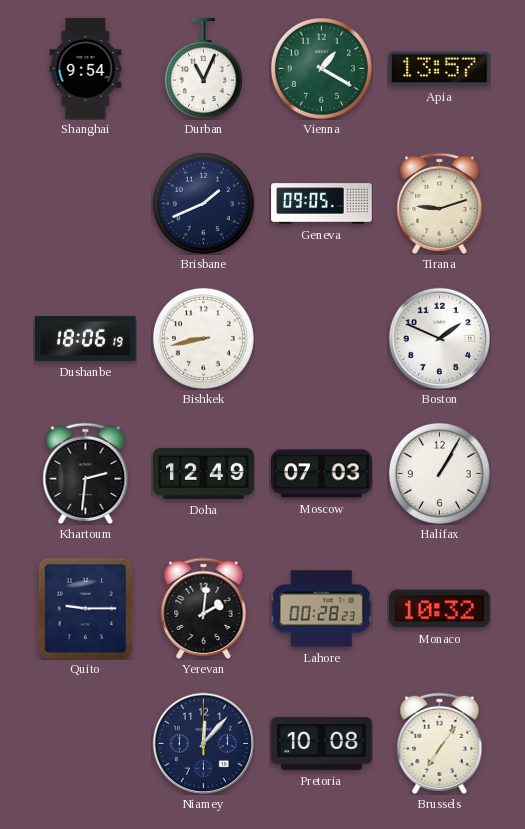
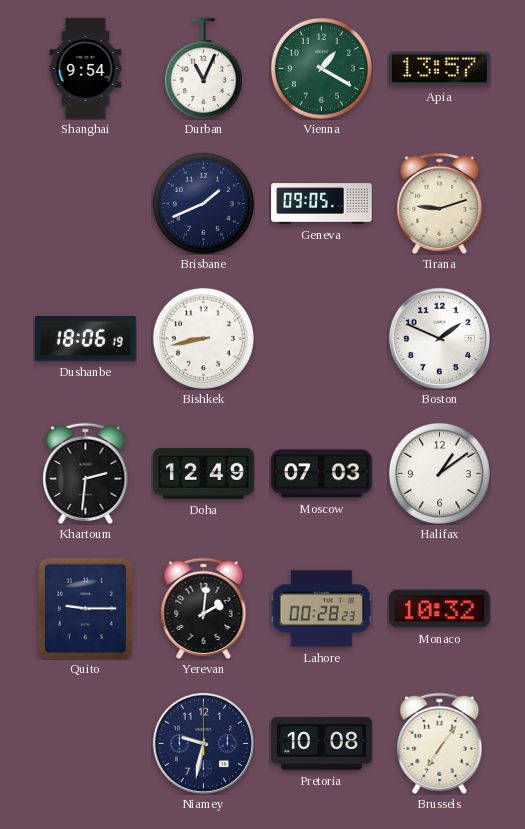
Halifax: 1:05 -> 1:09
Niamey: 12:07 -> 9:32
